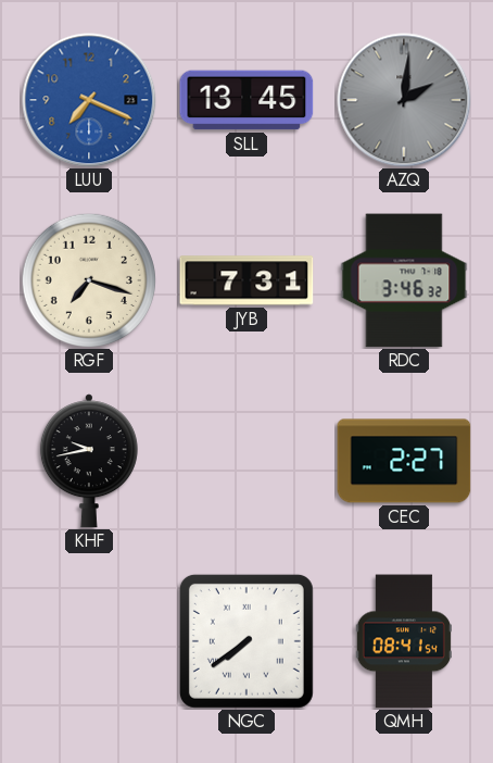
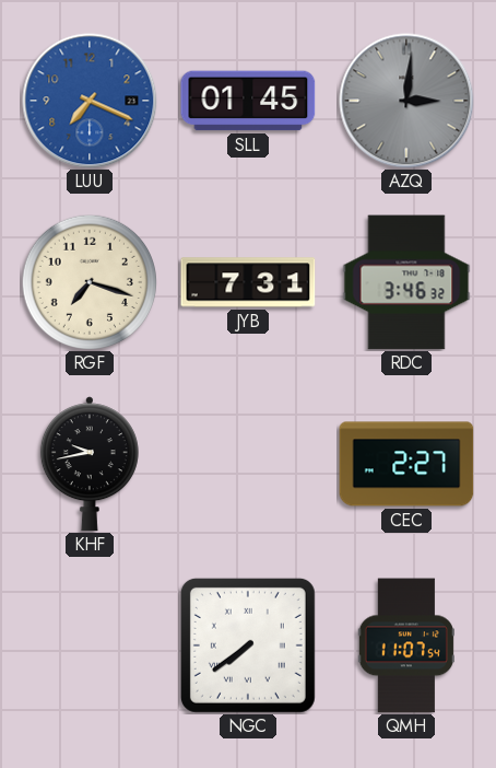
SLL: 13:45 -> 01:45
AZQ: 2:01 -> 3:01
QMH: 08:41 -> 11:07
